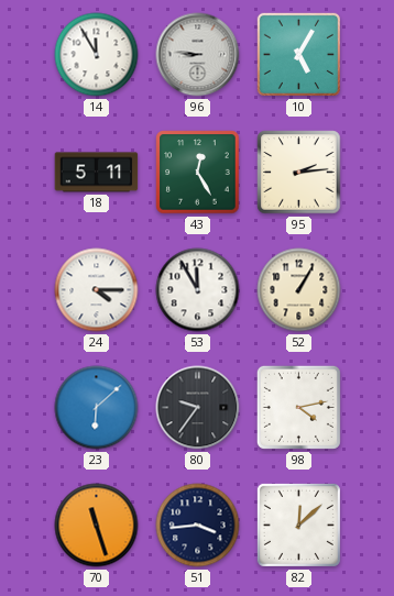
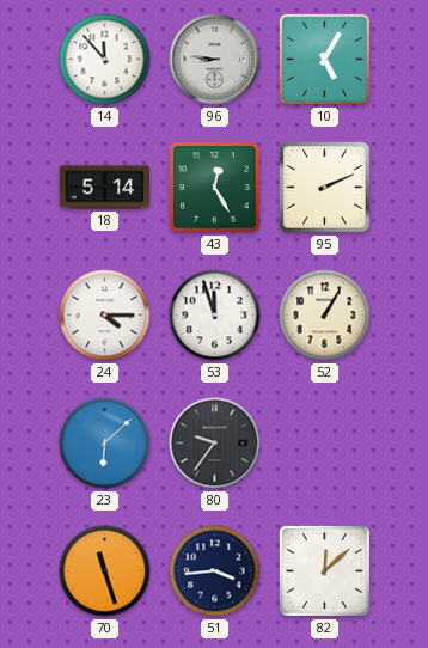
14: 11:55 -> 11:53
18: 5:11 -> 5:14
95: 2:14 -> 2:11
53: 11:55 -> 11:57
98: 4:13 -> none
